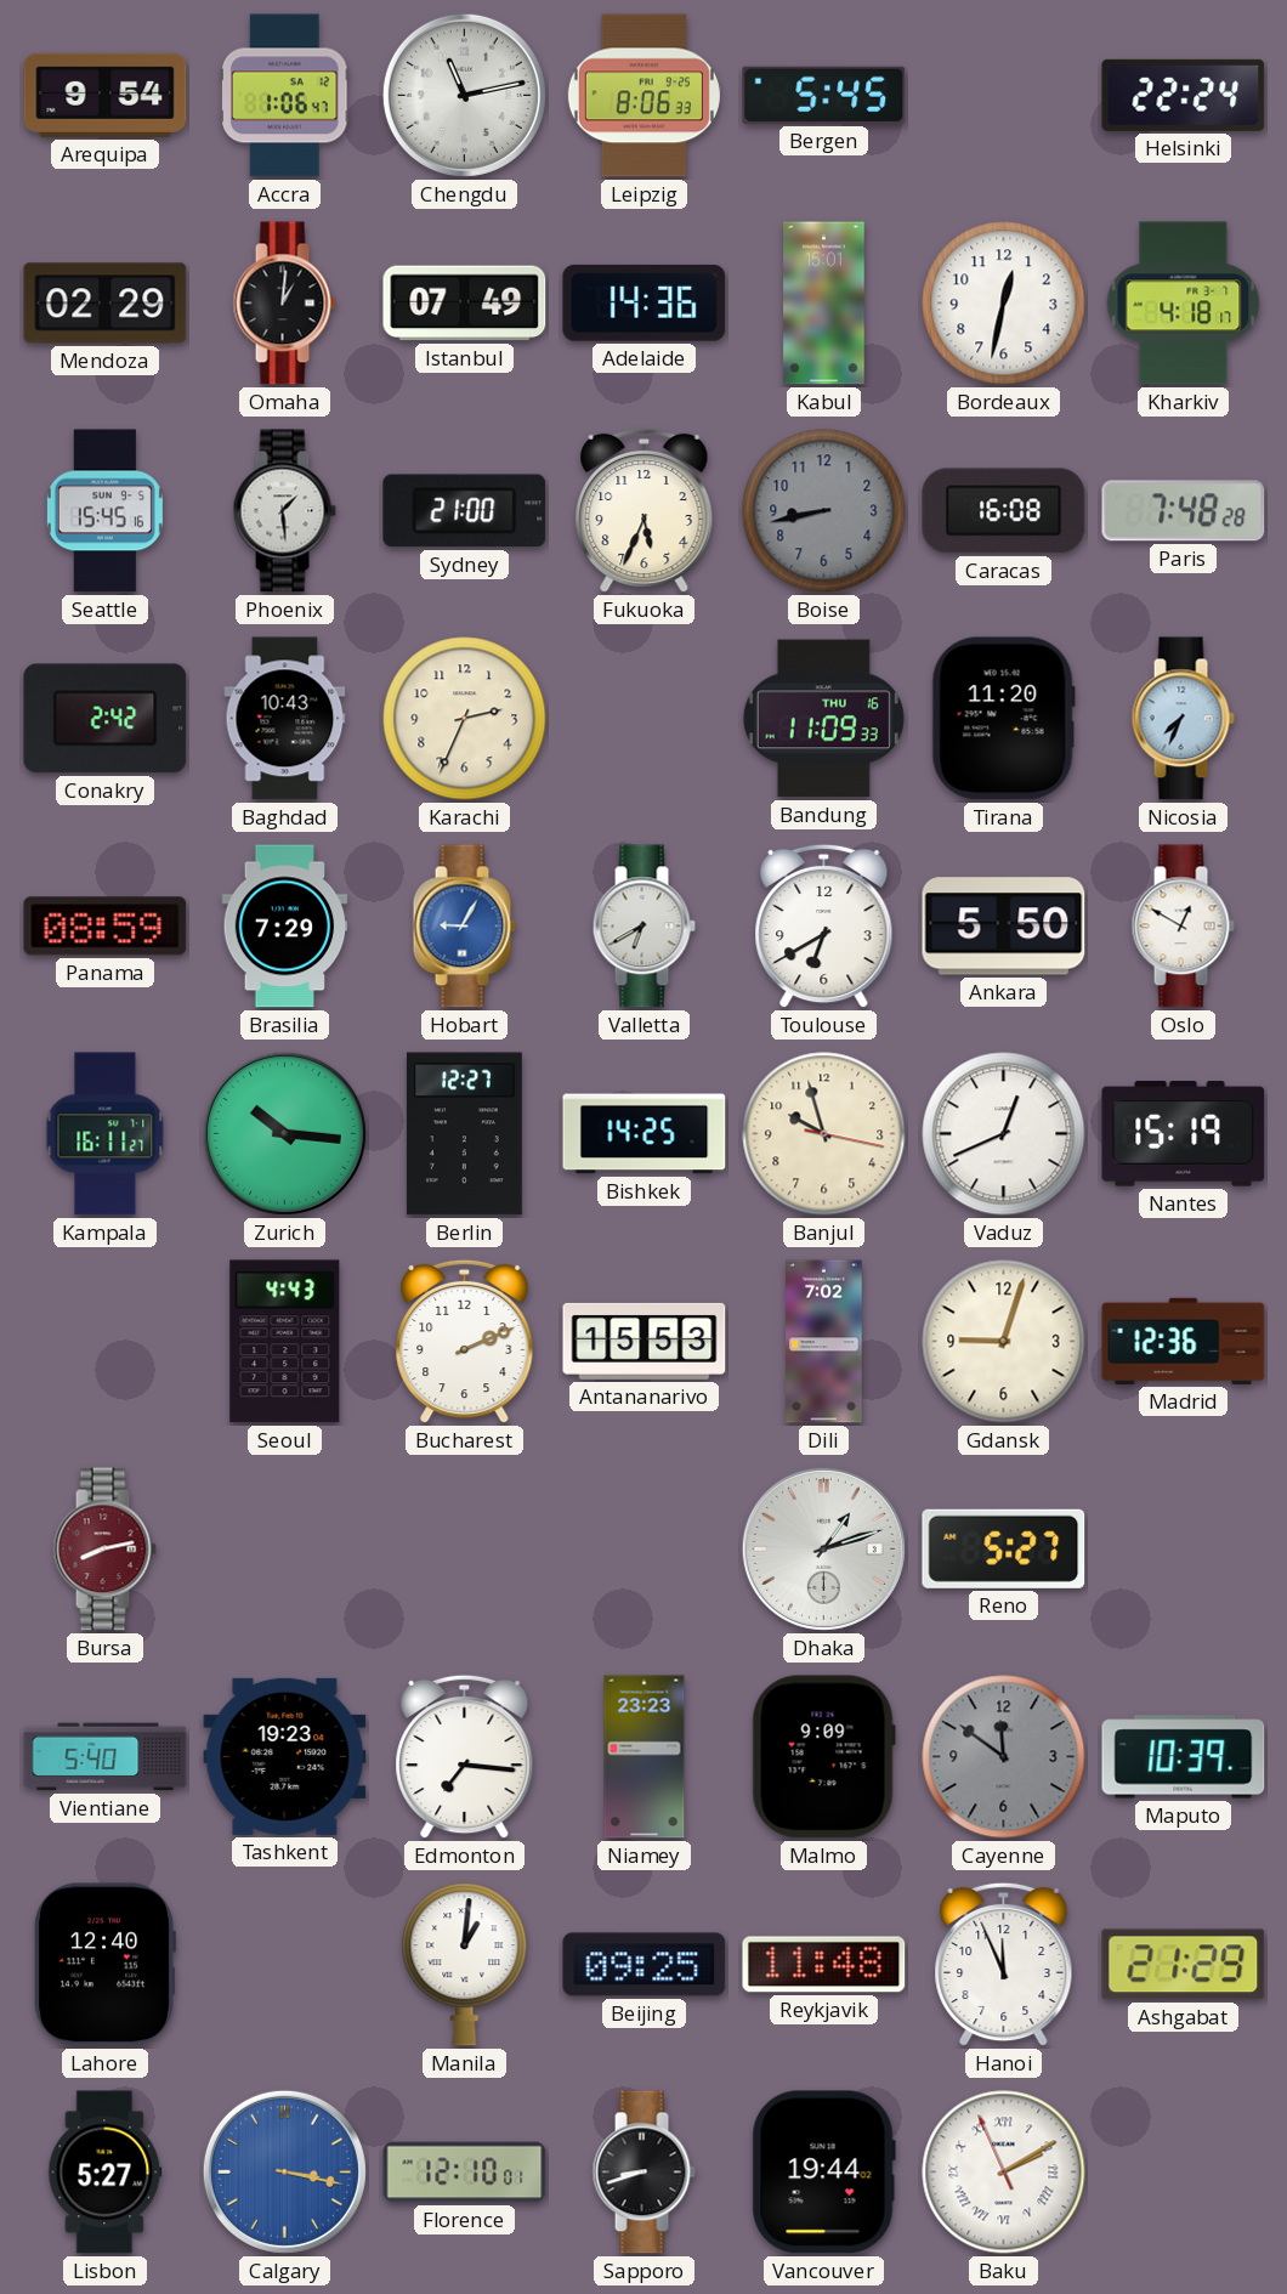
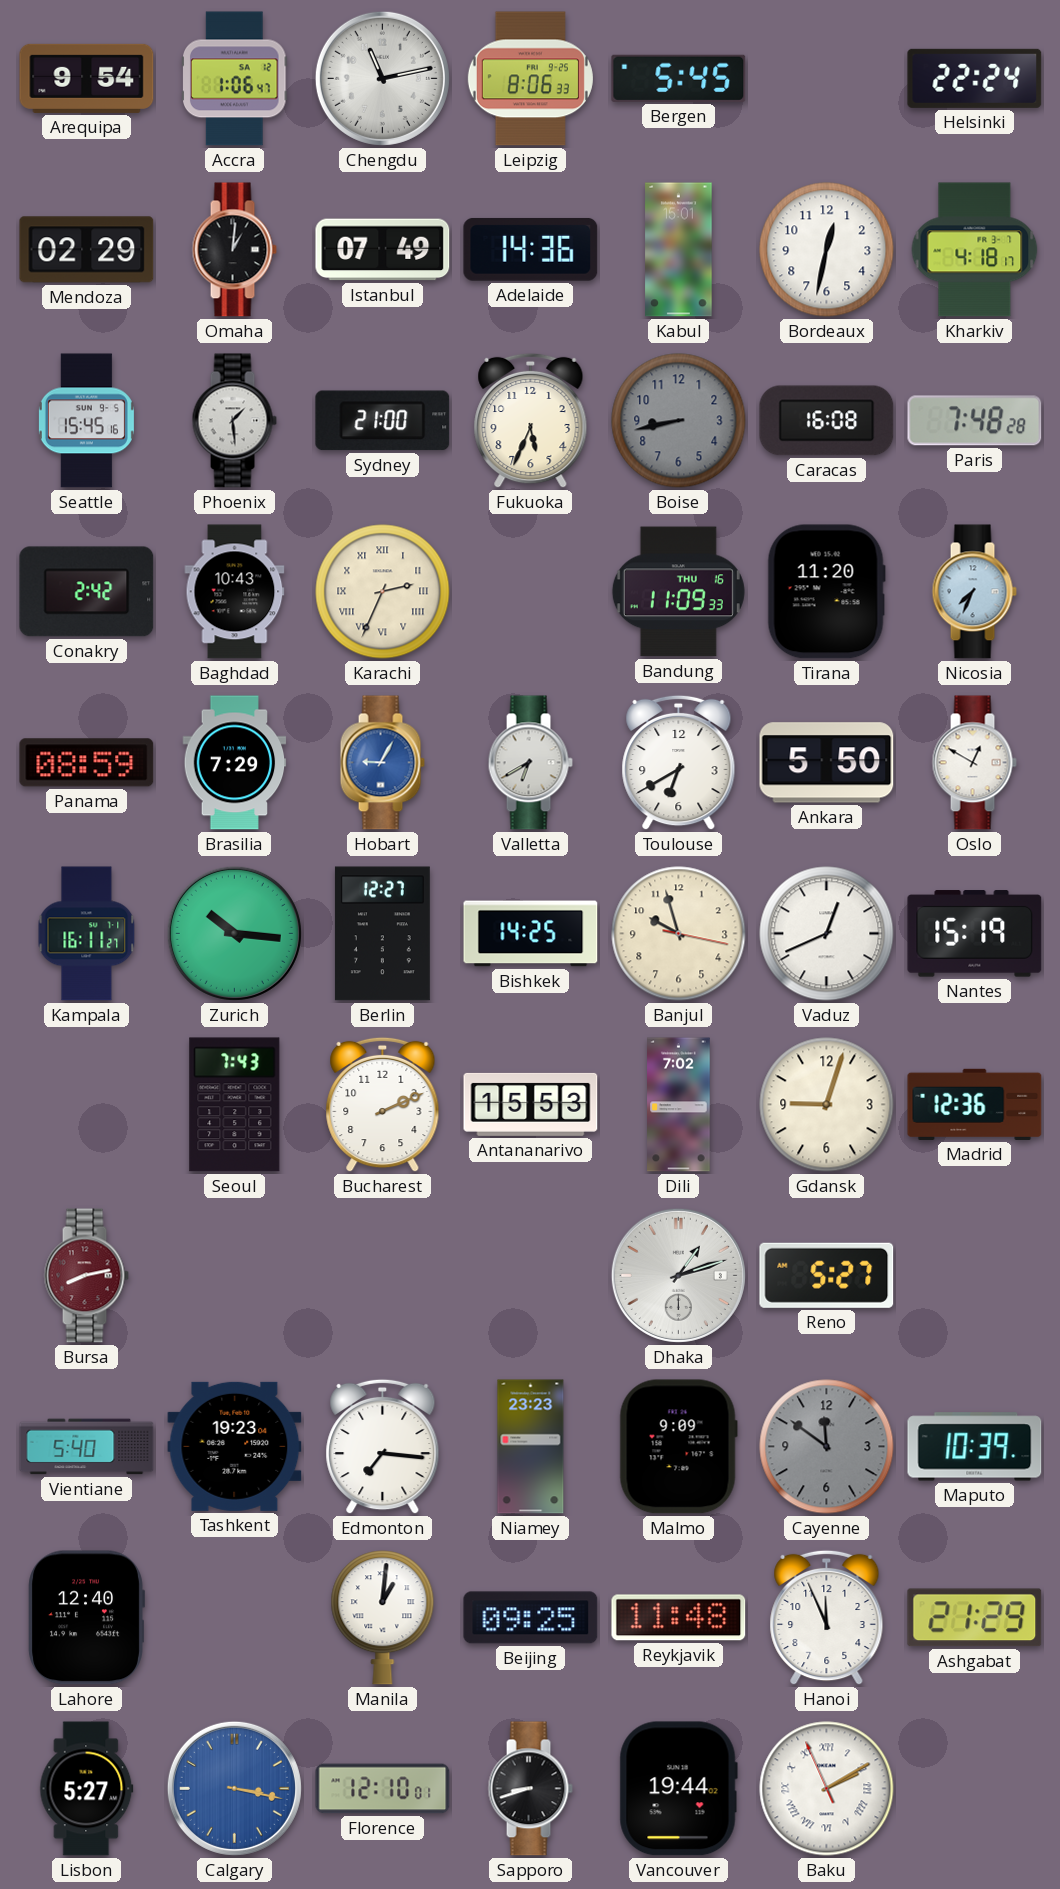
Karachi numerals: Arabic -> Roman
Seoul: 4:43 -> 7:43
